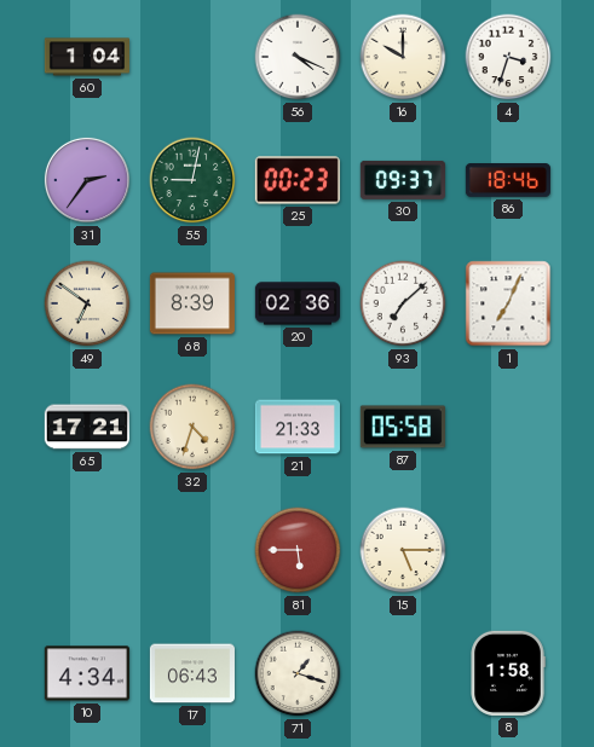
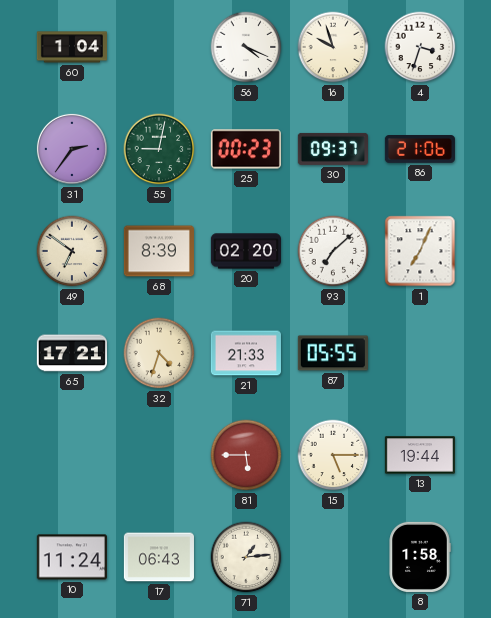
16: 10:00 -> 9:57
86: 18:46 -> 21:06
20: 02:36 -> 02:20
87: 05:58 -> 05:55
13: none -> 19:44
10: 4:34 -> 11:24
71: 1:18 -> 1:14
